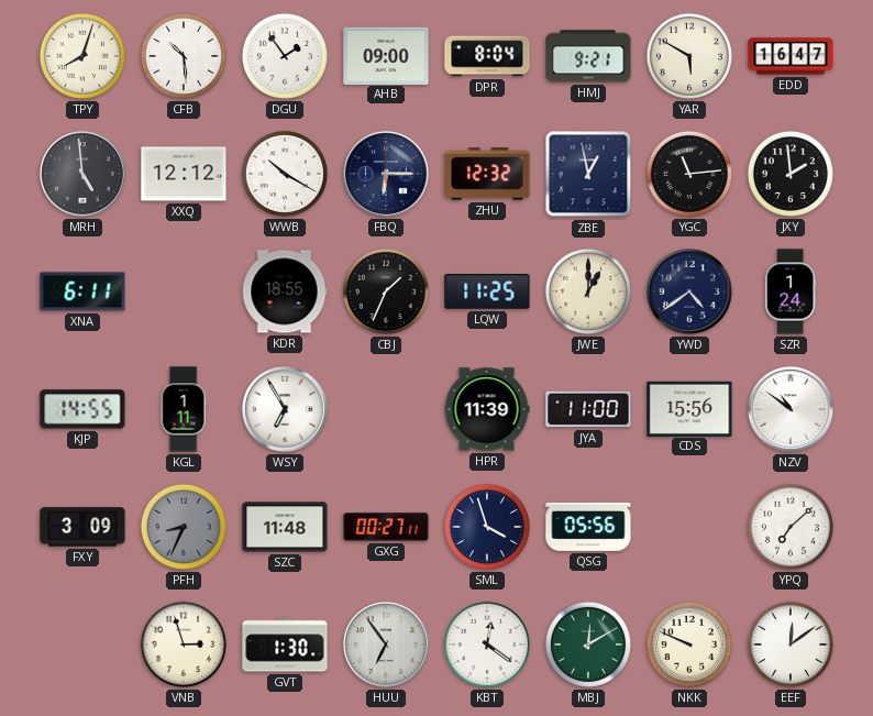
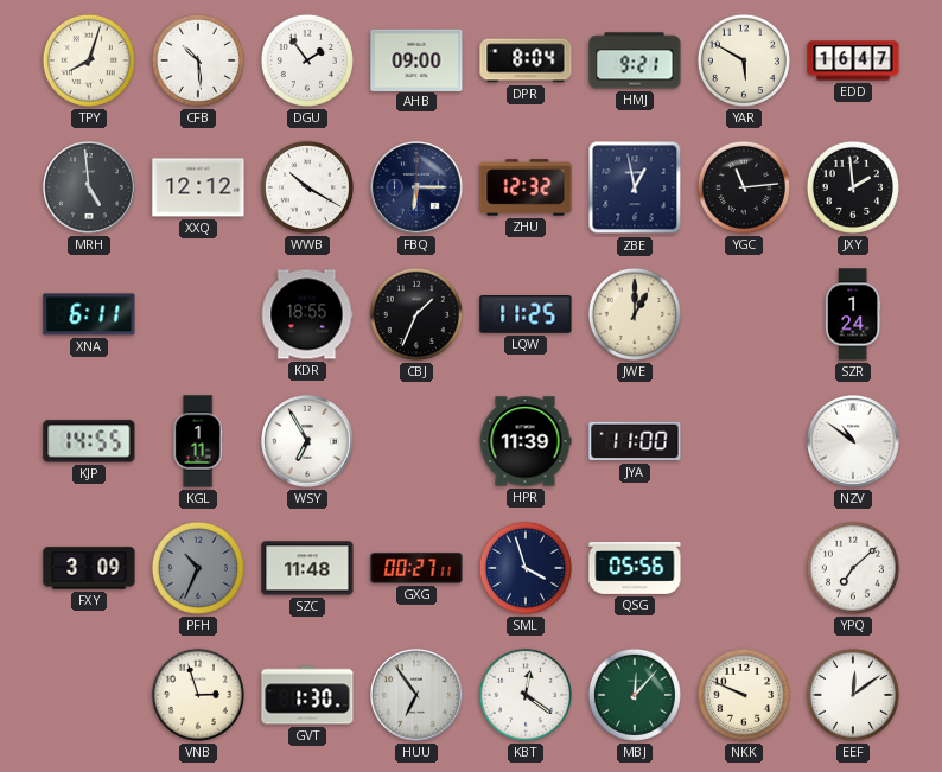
YWD: 4:39 -> none
CDS: 15:56 -> none
PFH: 8:34 -> 10:34
MBJ: 12:10 -> 12:07
